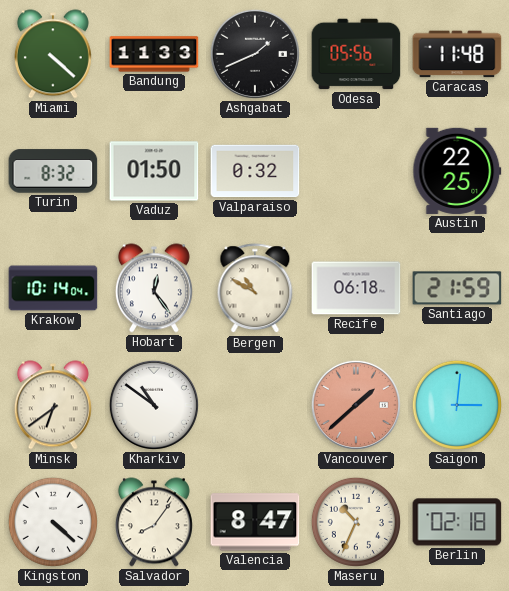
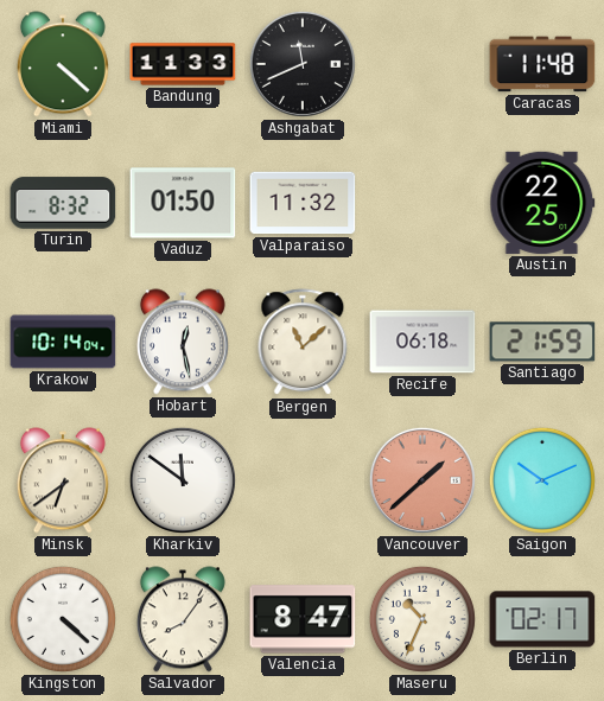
Ashgabat: 1:41 -> 11:41
Odesa: 05:56 -> none
Valparaiso: 0:32 -> 11:32
Hobart: 12:24 -> 12:28
Bergen: 10:50 -> 11:08
Kharkiv: 10:51 -> 11:51
Saigon: 3:01 -> 10:11
Berlin: 02:18 -> 02:17
